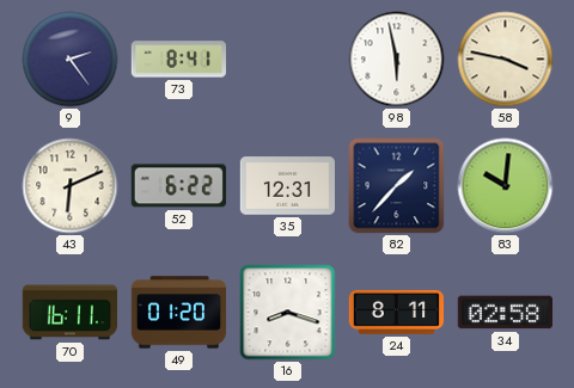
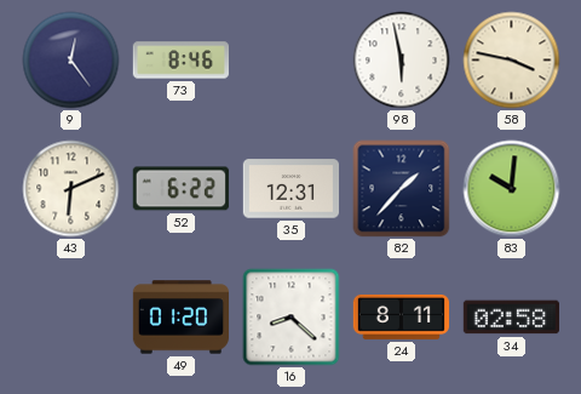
9: 2:24 -> 12:24
73: 8:41 -> 8:46
70: 16:11 -> none
16: 8:18 -> 8:22
